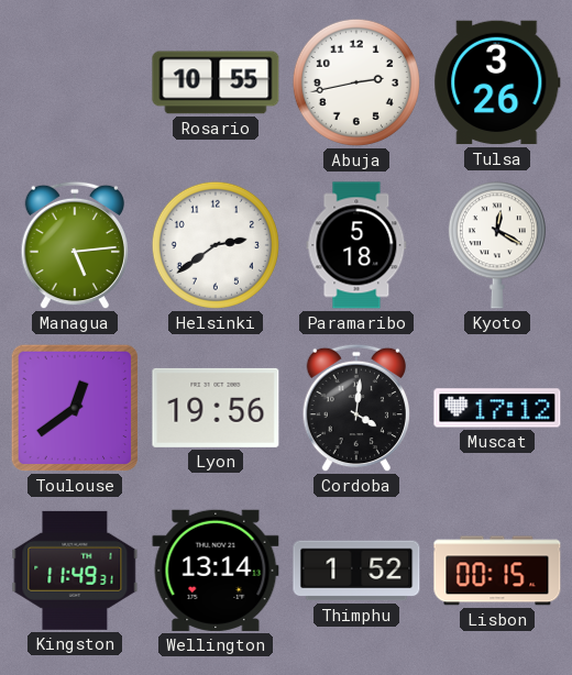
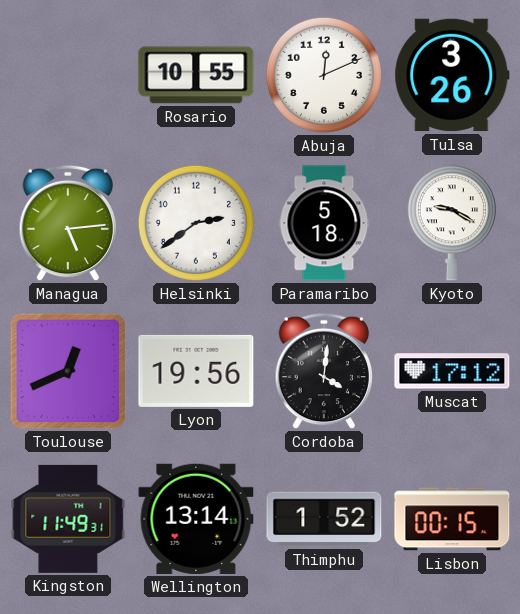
Abuja: 2:43 -> 12:11
Kyoto: 12:20 -> 9:20
Toulouse: 12:39 -> 12:41
